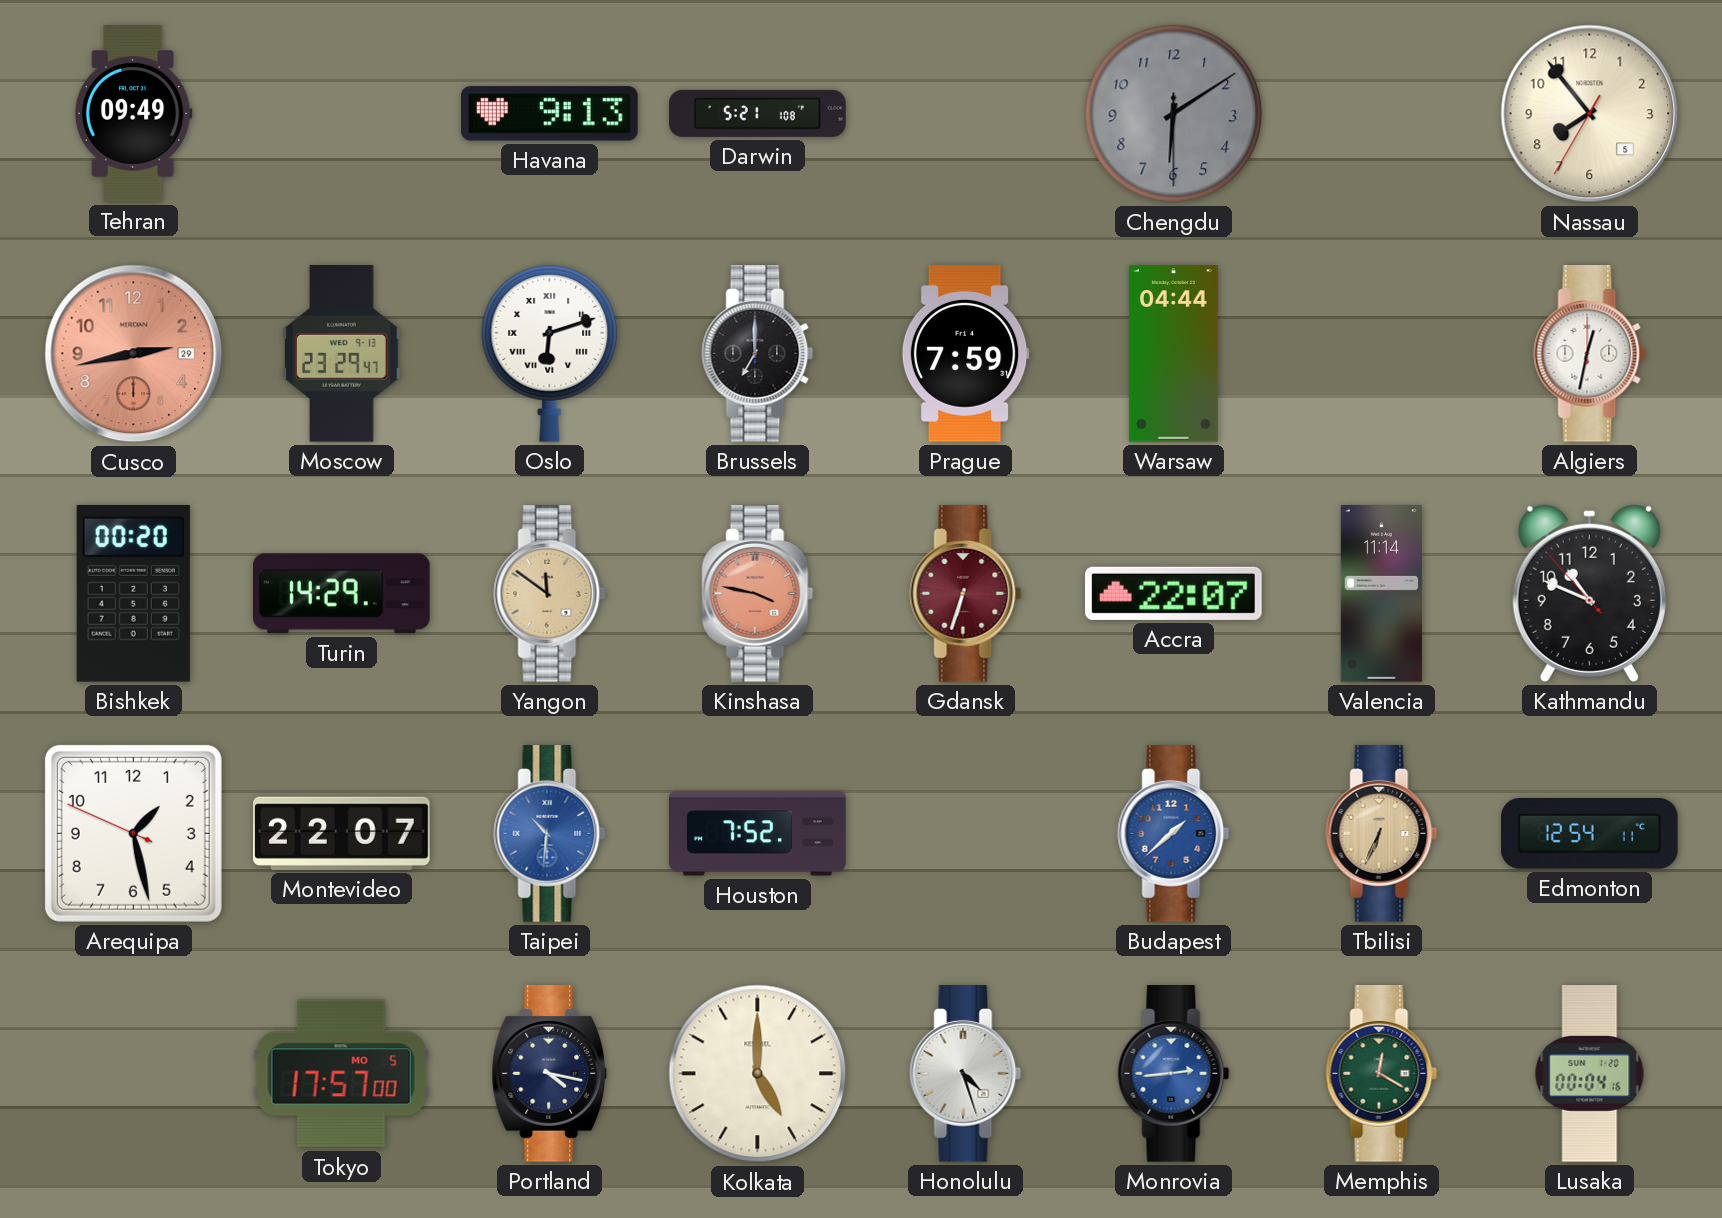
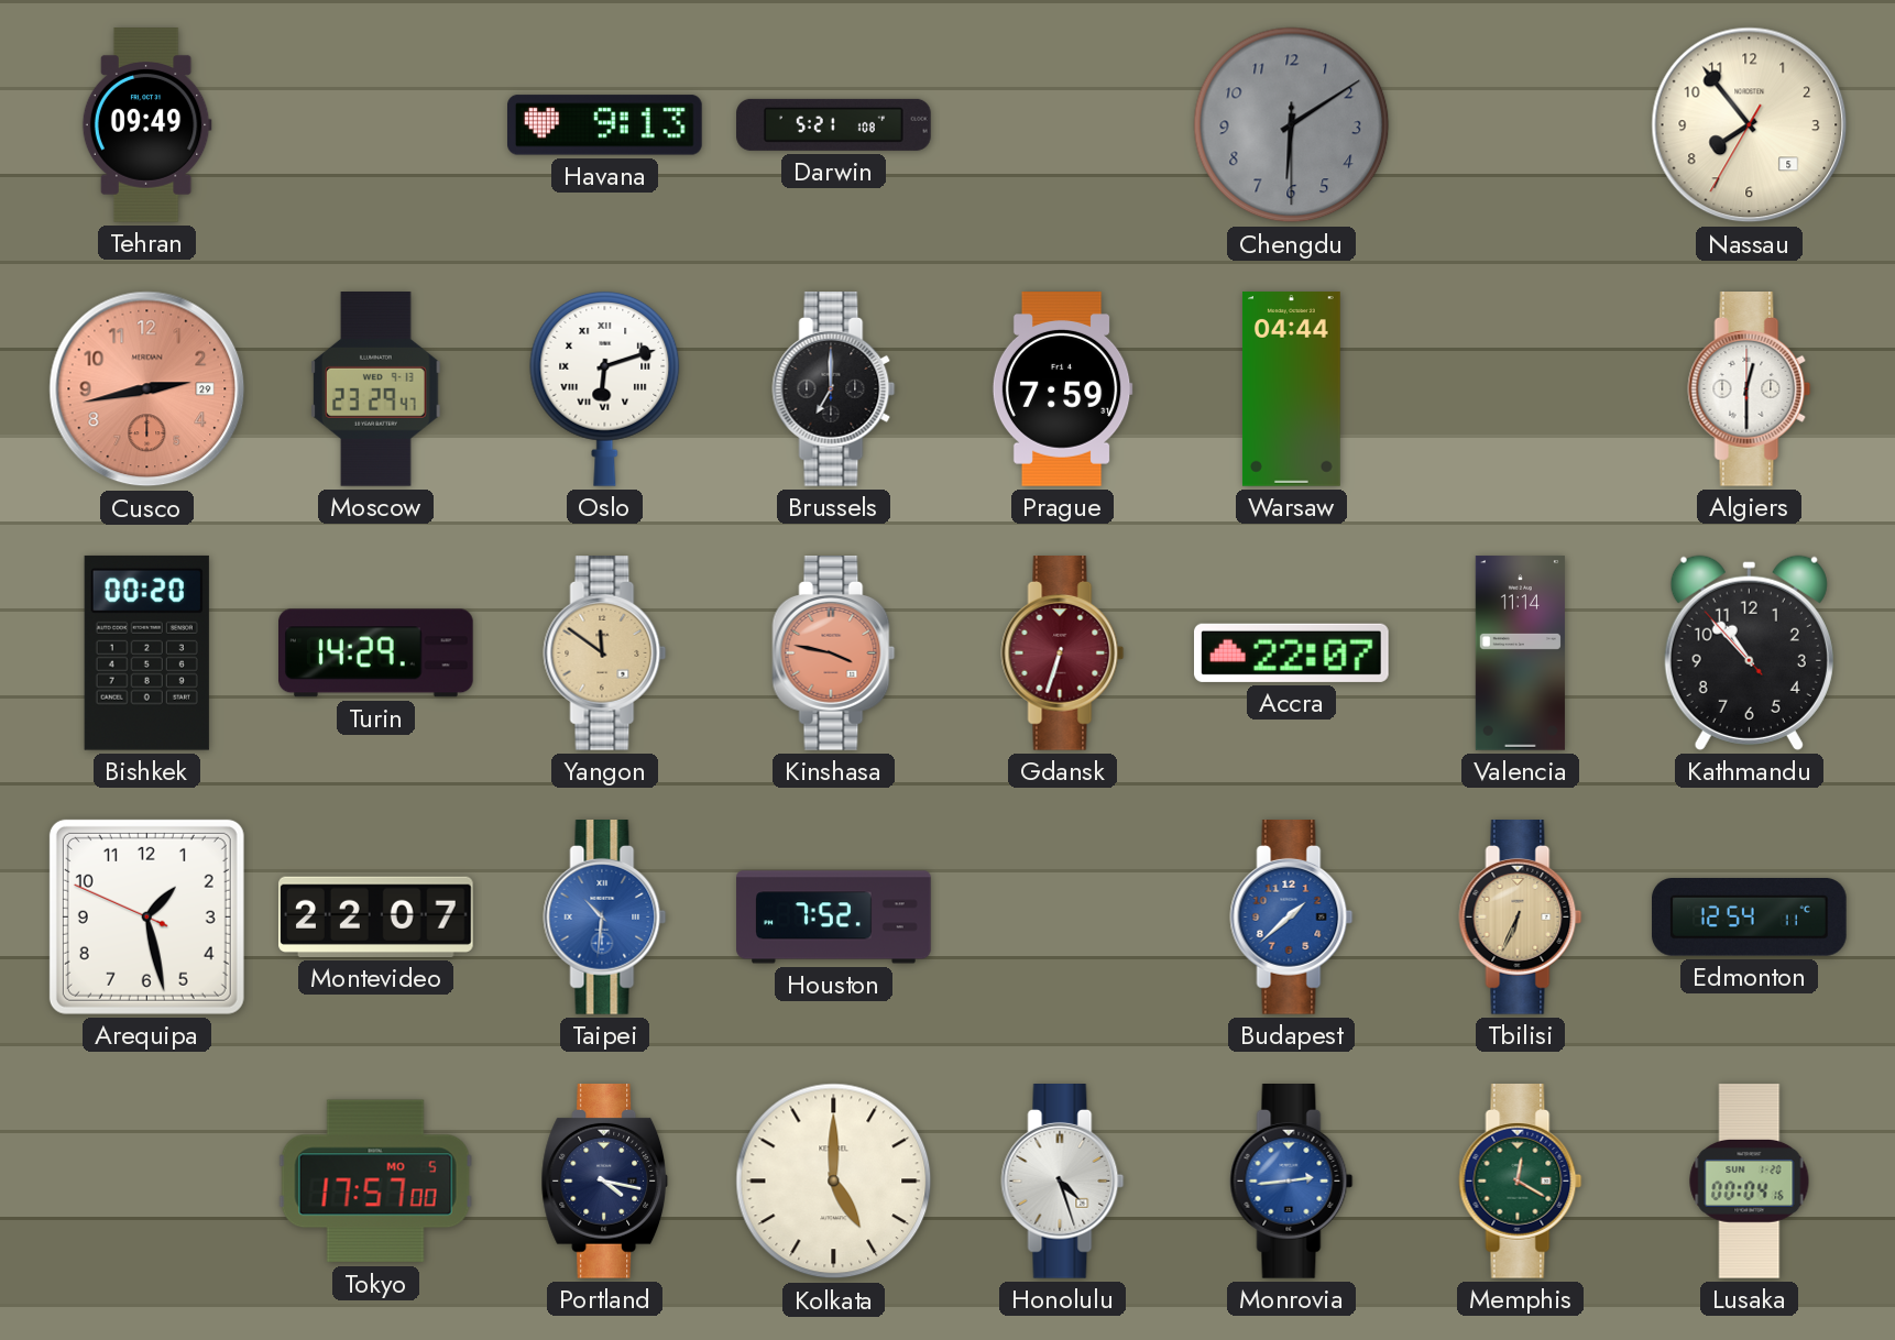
Algiers: 12:32 -> 12:30
Kathmandu: 10:48 -> 10:52
